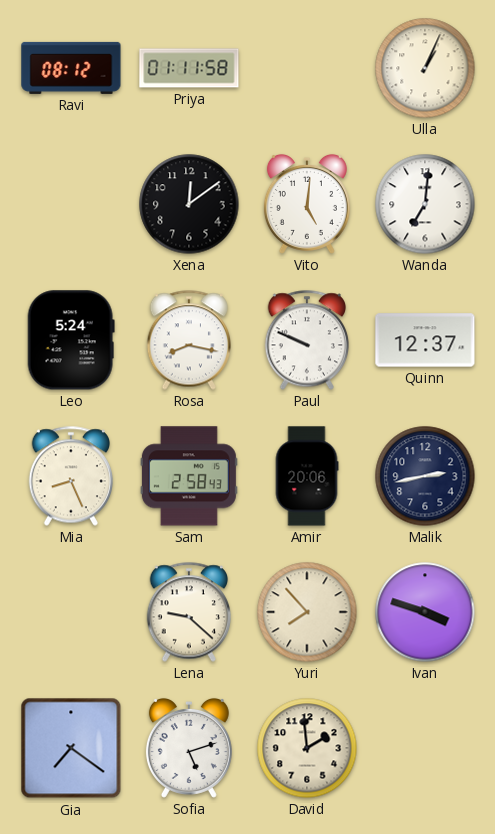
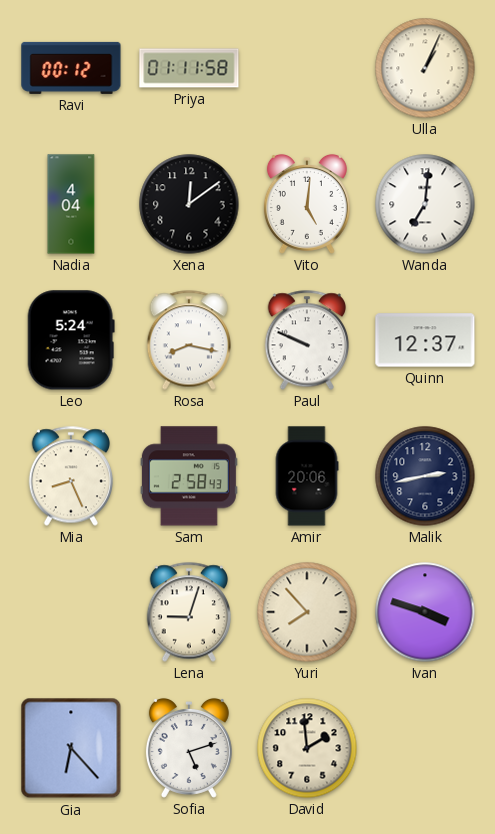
Ravi: 08:12 -> 00:12
Nadia: none -> 4:04
Lena: 9:22 -> 9:03
Gia: 7:21 -> 6:23
